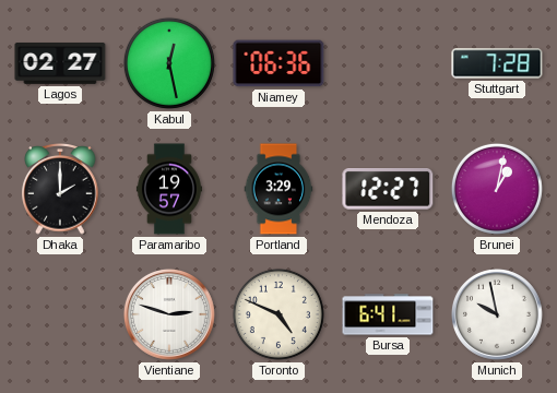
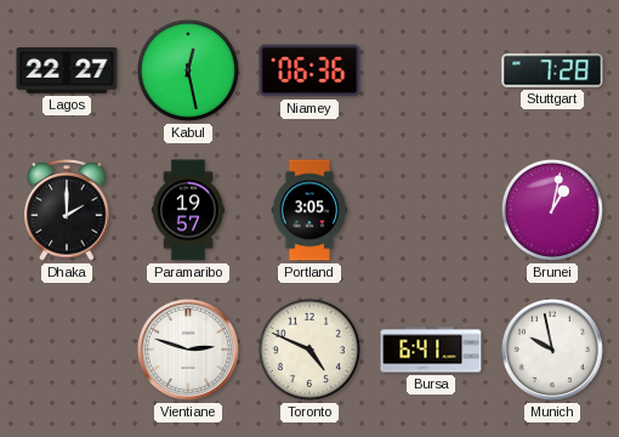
Lagos: 02:27 -> 22:27
Portland: 3:29 -> 3:05
Mendoza: 12:27 -> none
